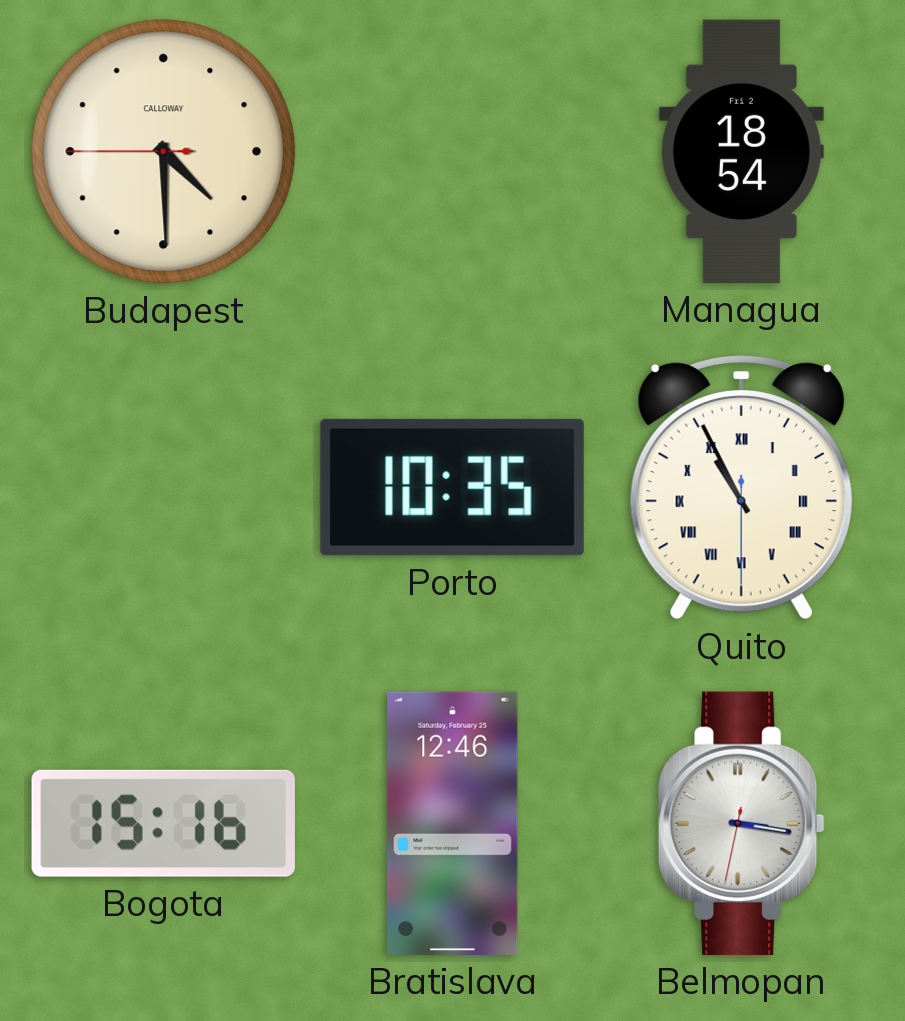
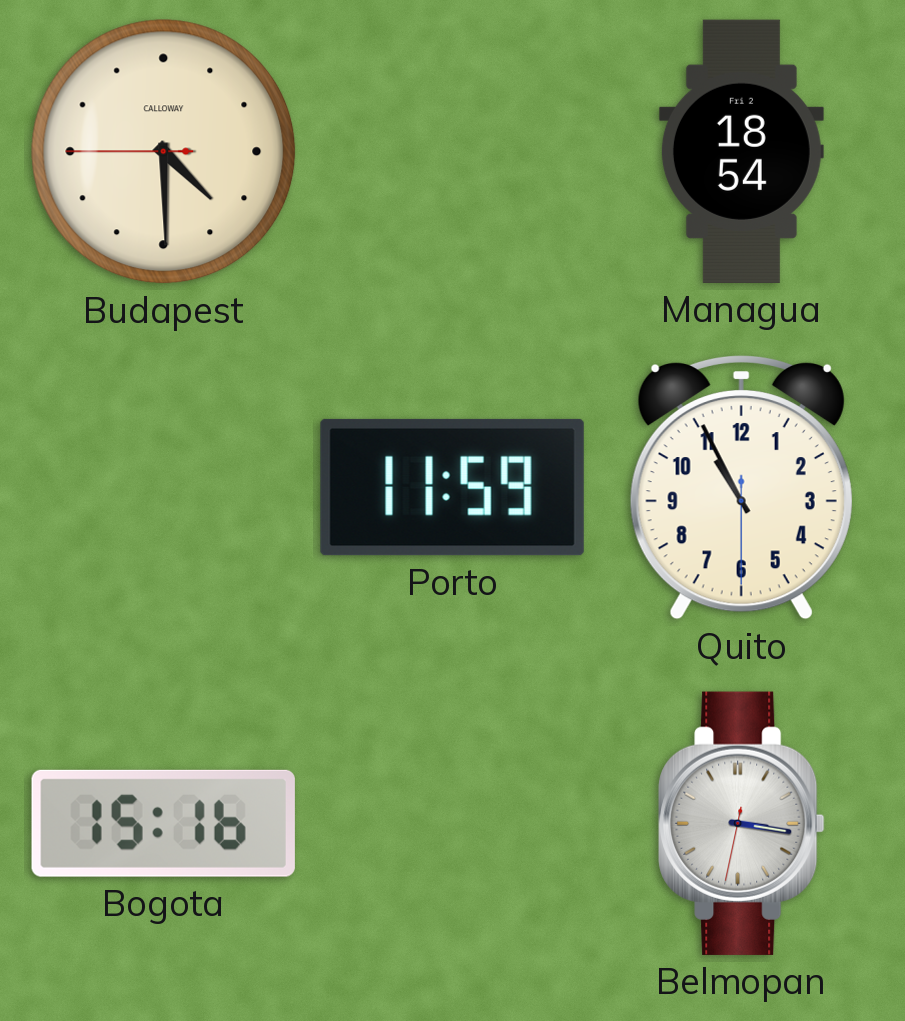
Porto: 10:35 -> 11:59
Quito numerals: Roman -> Arabic
Bratislava: 12:46 -> none
